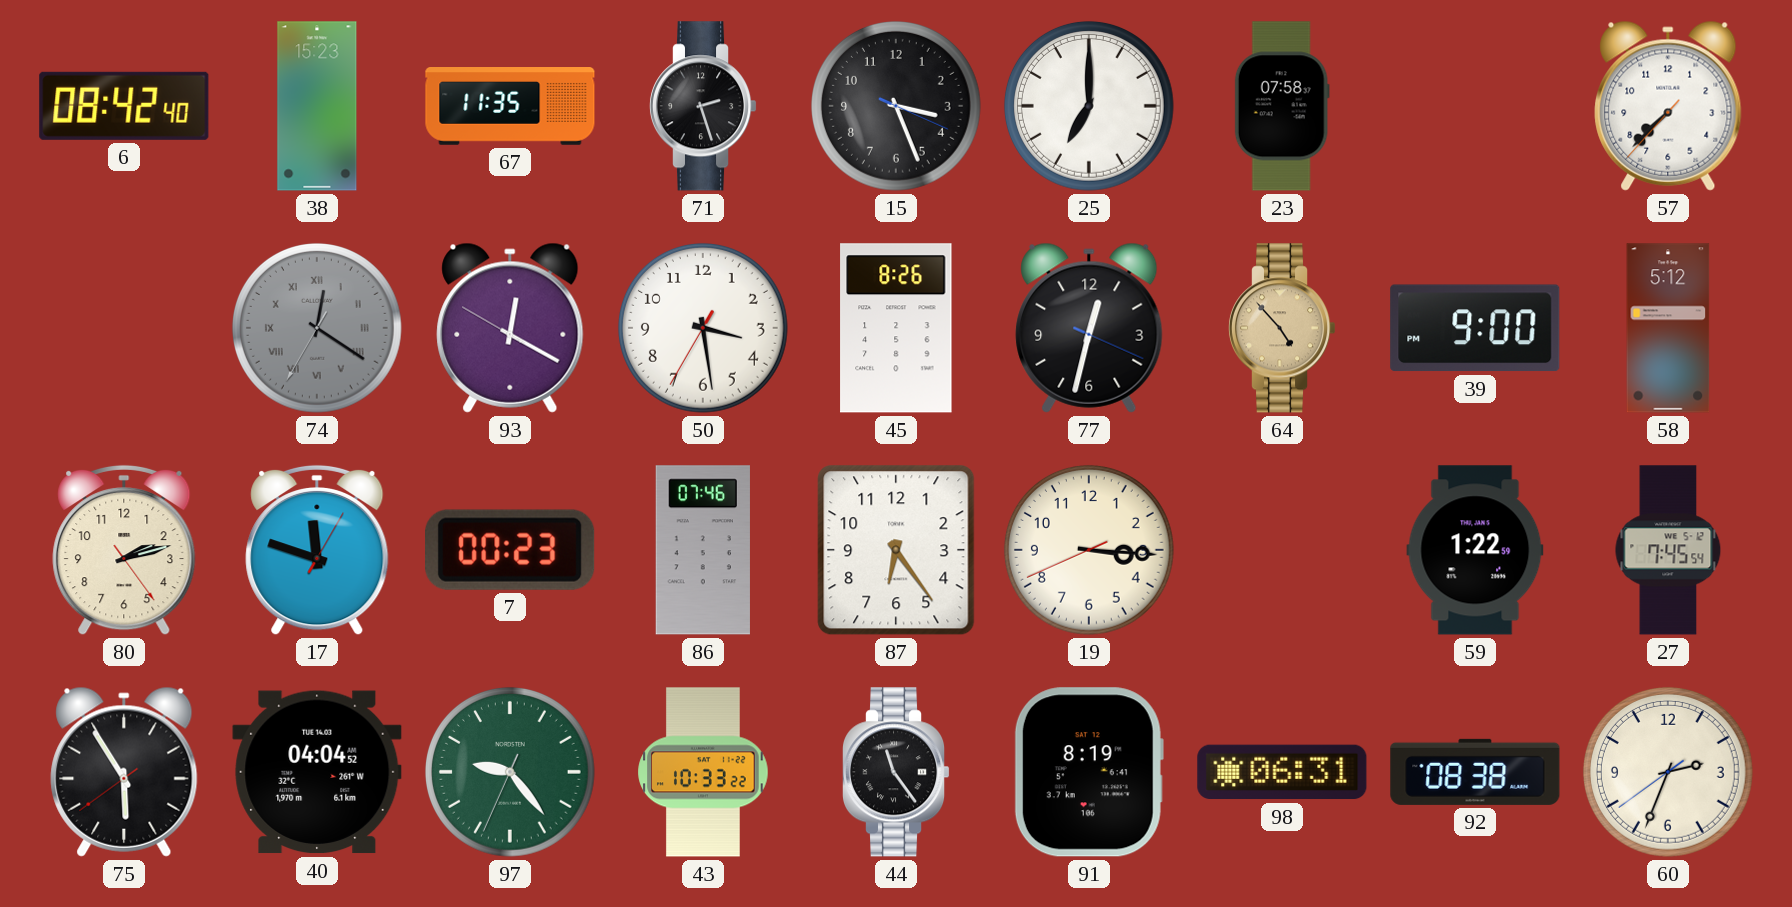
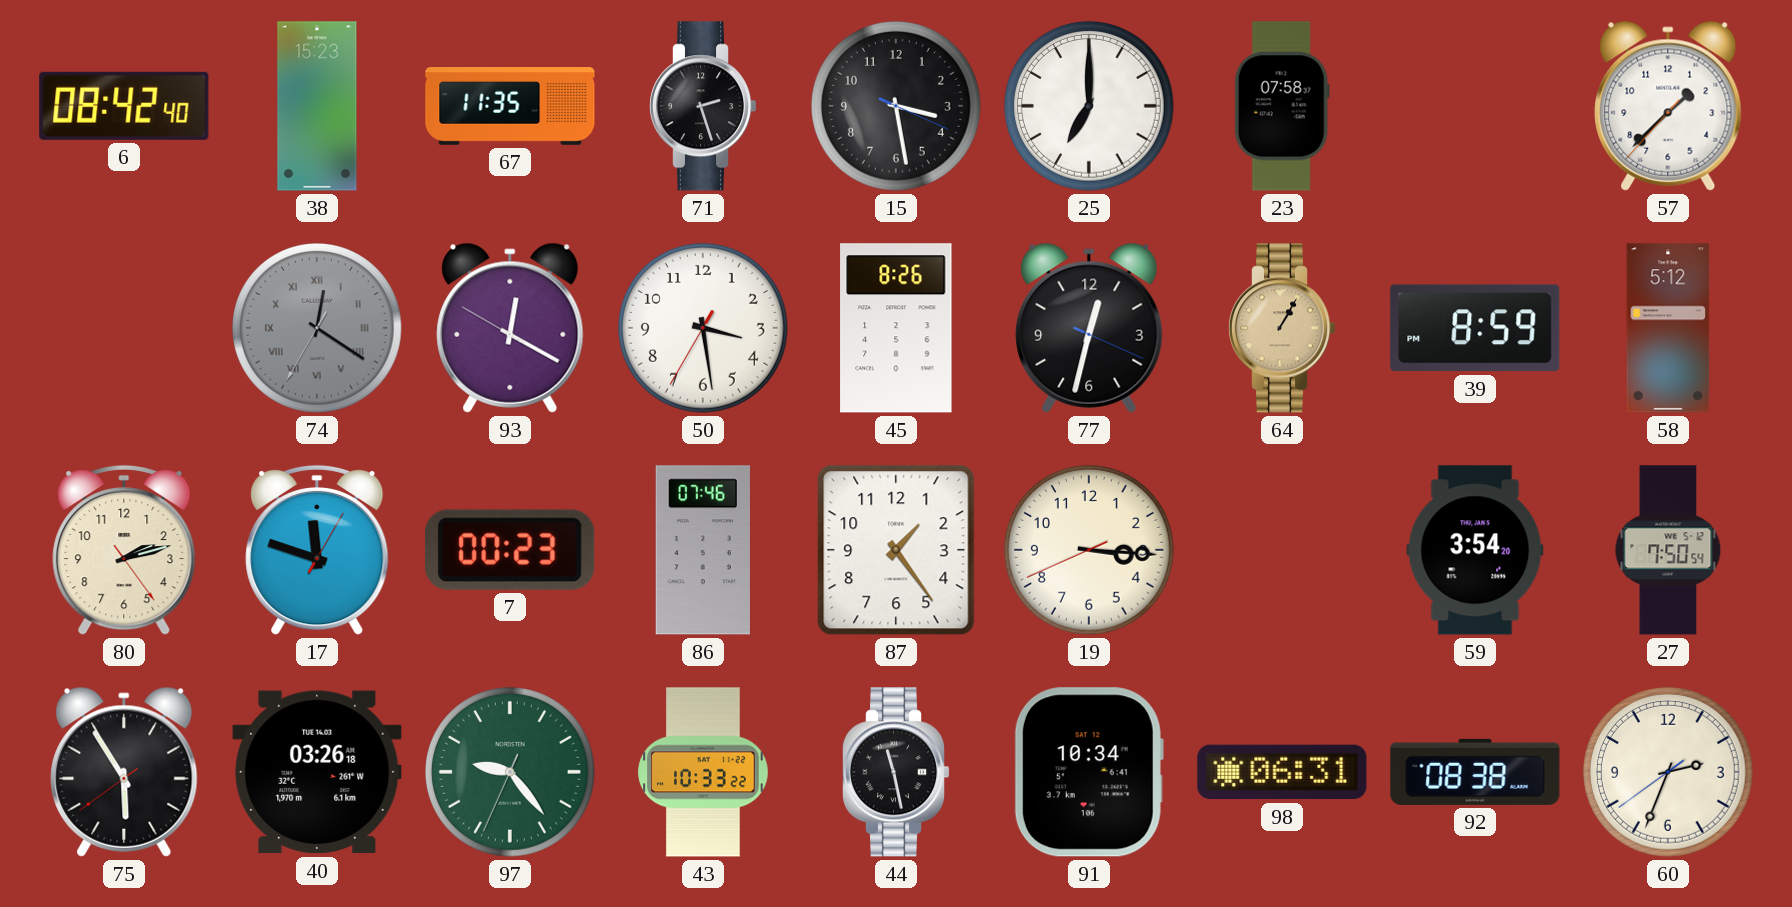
15: 3:26 -> 3:28
57: 7:37 -> 1:37
64: 4:53 -> 1:05
39: 9:00 -> 8:59
87: 6:24 -> 1:24
59: 1:22 -> 3:54
27: 7:45 -> 7:50
40: 04:04 -> 03:26
44: 11:24 -> 11:28
91: 8:19 -> 10:34
